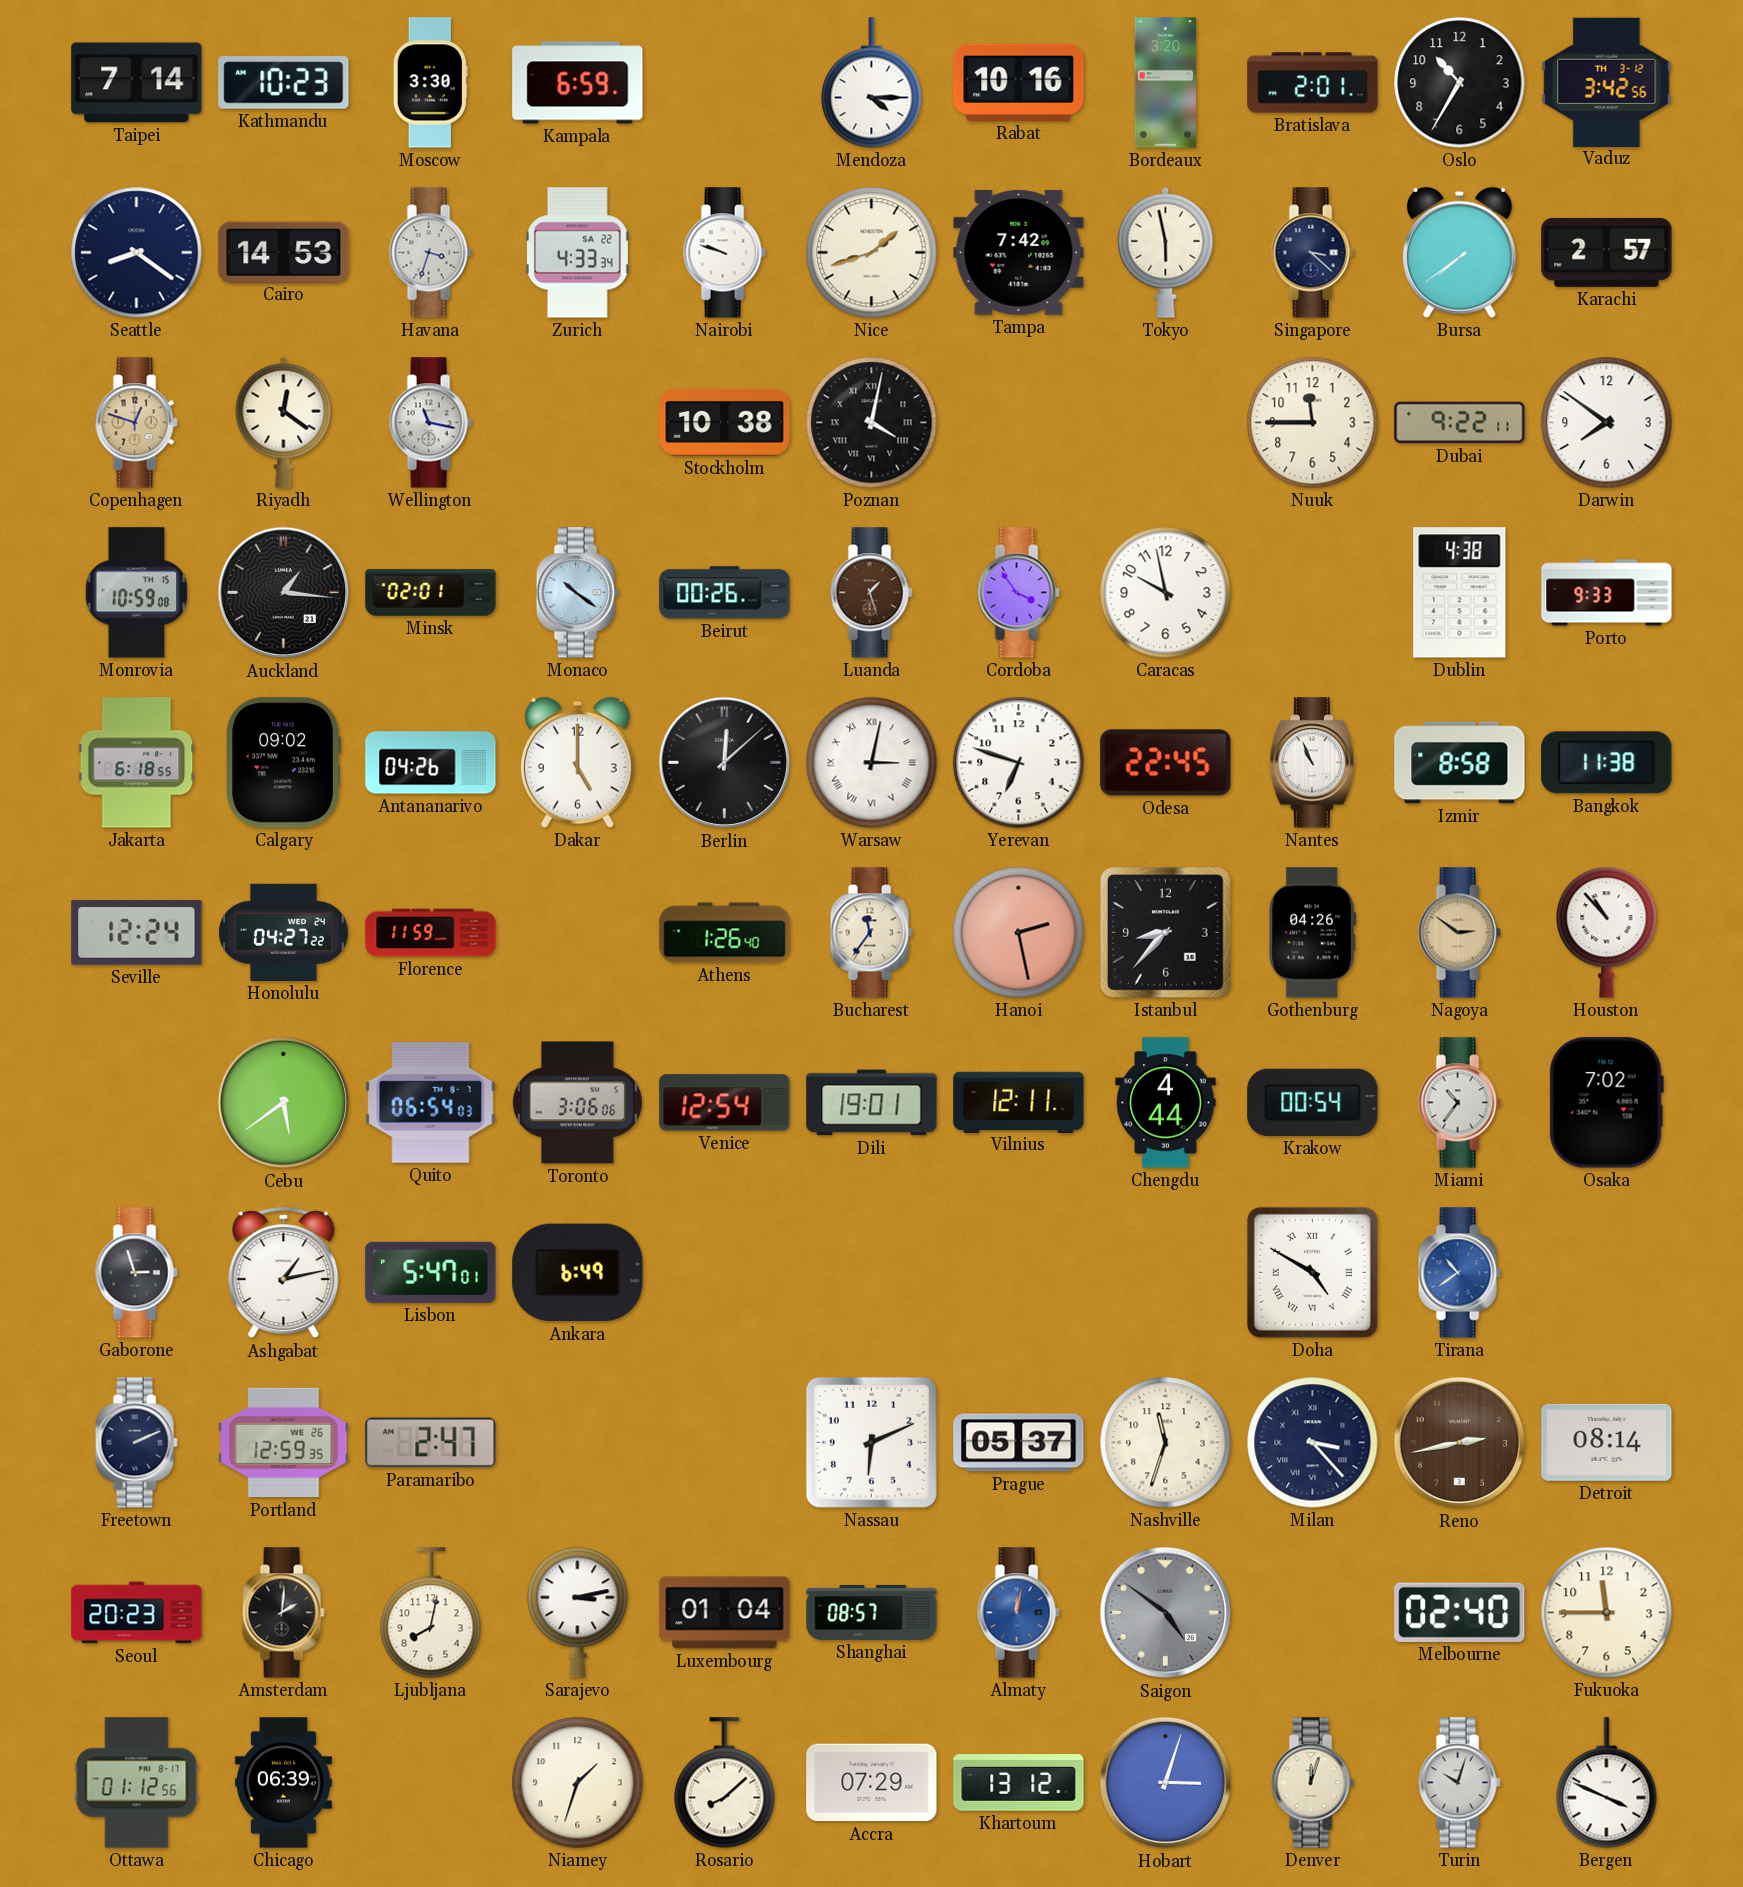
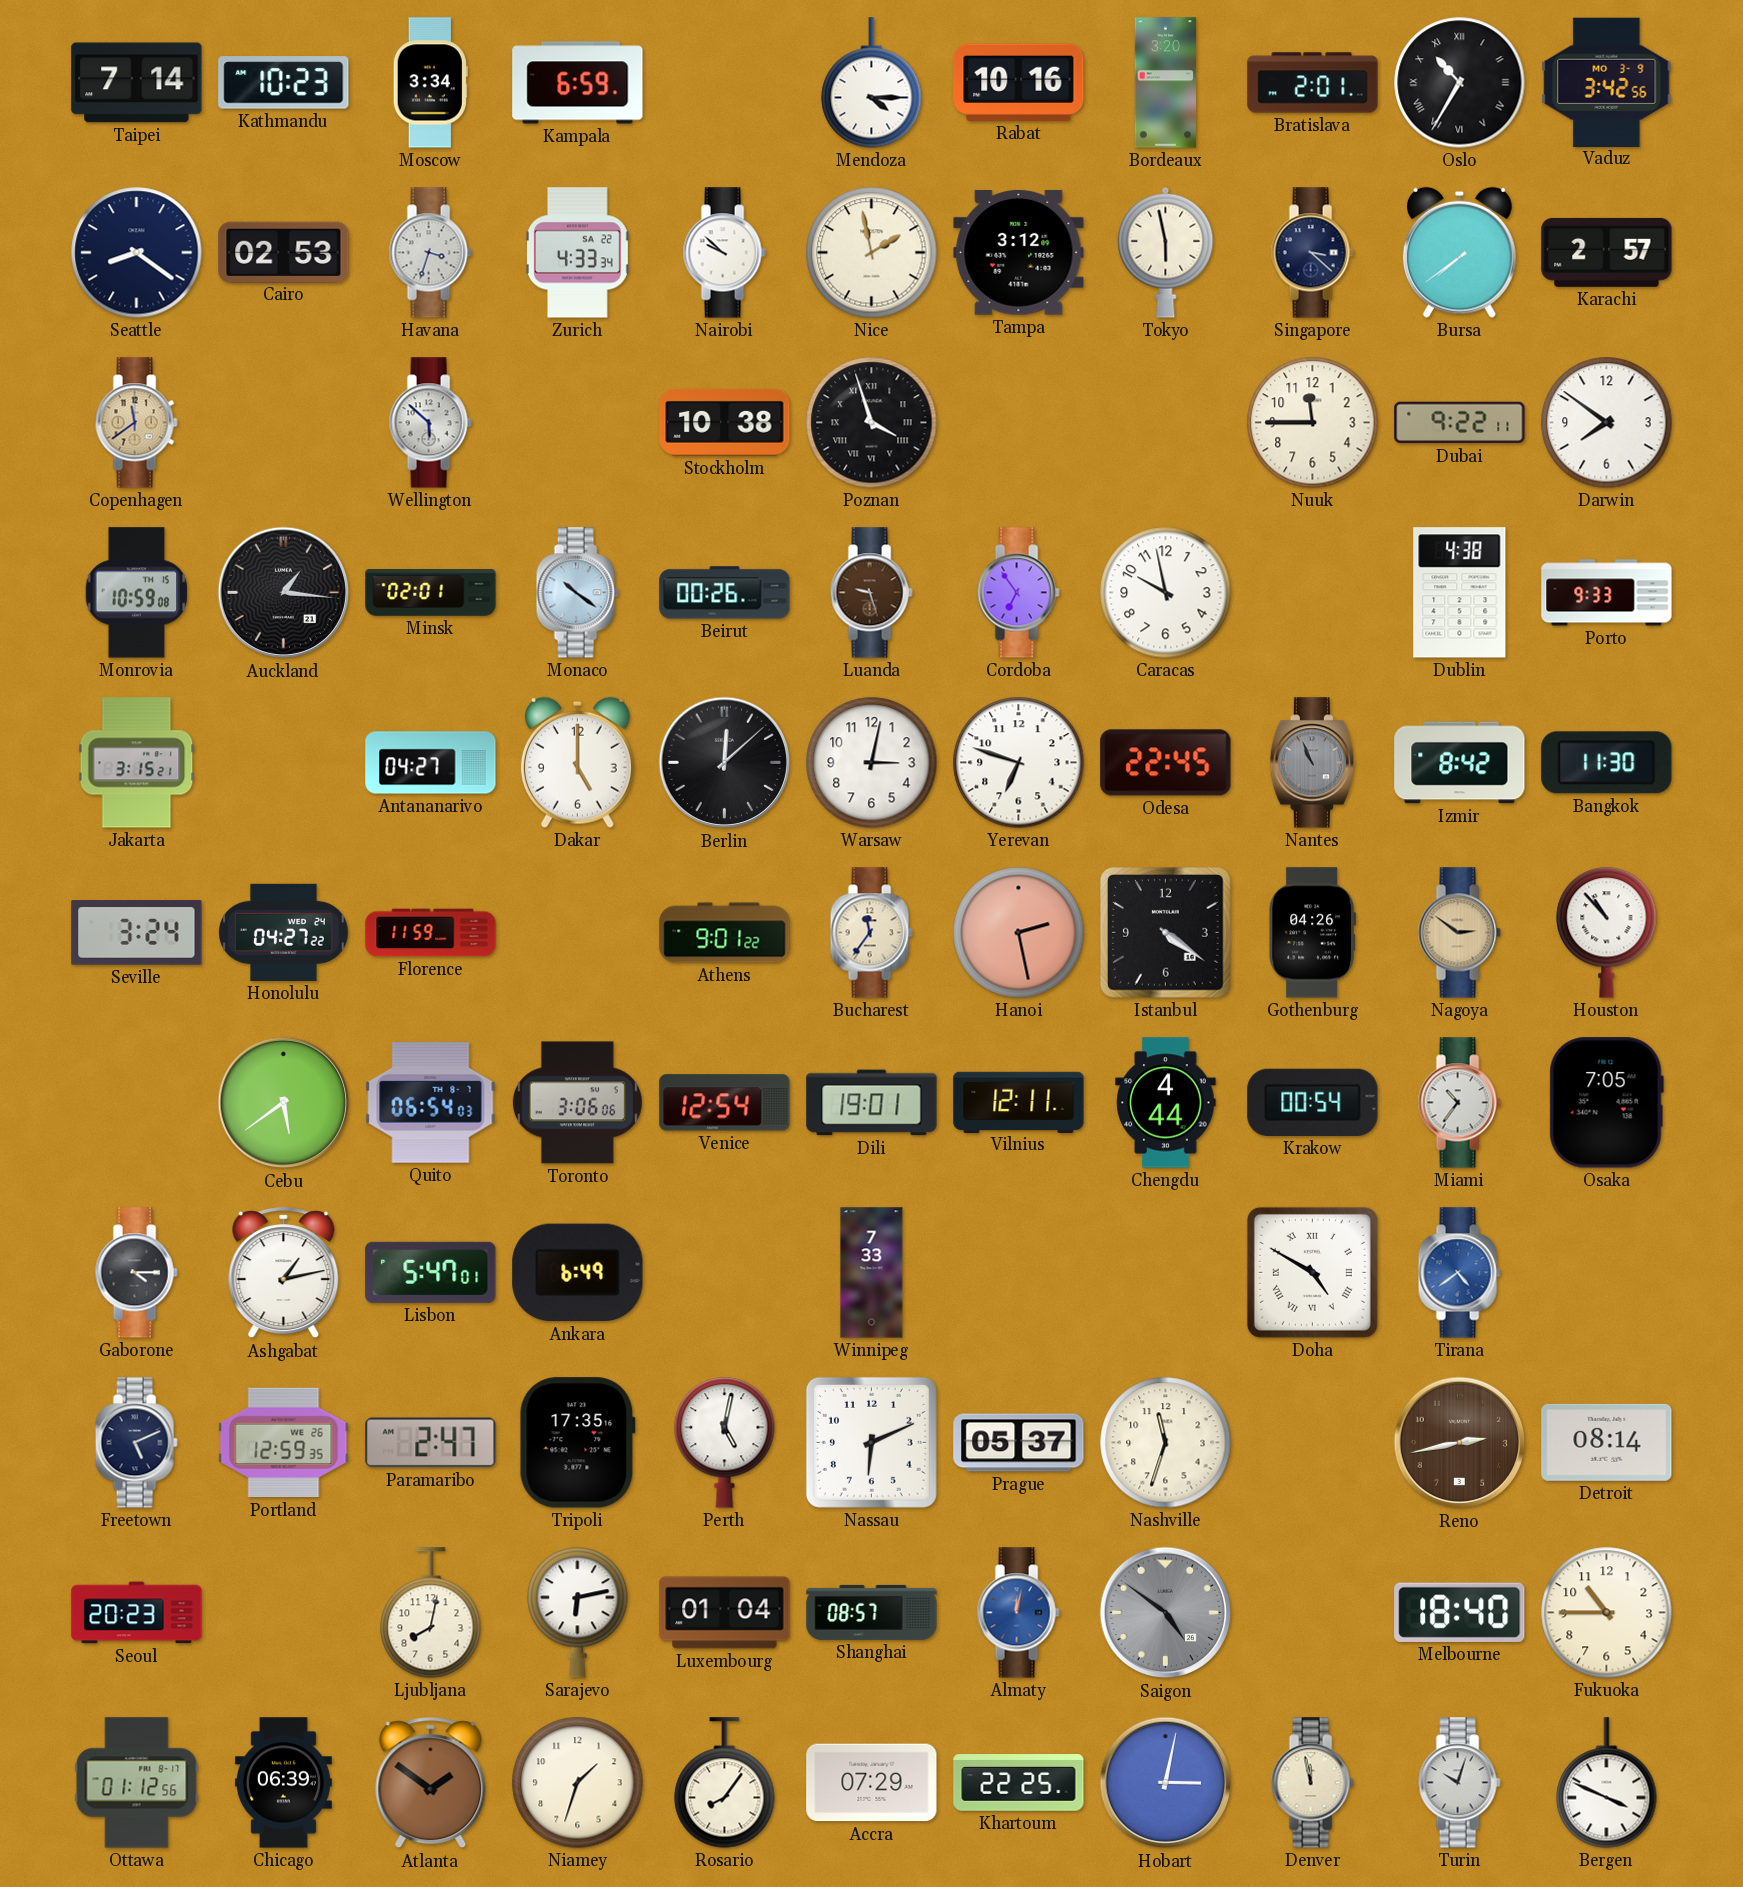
Moscow: 3:30 -> 3:34
Oslo numerals: Arabic -> Roman
Vaduz date: TH 3-12 -> MO 3-9
Cairo: 14:53 -> 02:53
Nairobi: 9:48 -> 9:52
Nice: 1:42 -> 1:58
Tampa: 7:42 -> 3:12
Copenhagen: 12:48 -> 11:39
Riyadh: 12:21 -> none
Wellington: 11:17 -> 5:52
Poznan: 4:02 -> 3:57
Luanda: 1:27 -> 9:27
Cordoba: 3:54 -> 6:54
Jakarta: 6:18 -> 3:15
Calgary: 09:02 -> none
Antananarivo: 04:26 -> 04:27
Warsaw numerals: Roman -> Arabic
Nantes dial: white -> grey
Izmir: 8:58 -> 8:42
Bangkok: 11:38 -> 11:30
Seville: 12:24 -> 3:24
Athens: 1:26 -> 9:01
Istanbul: 8:37 -> 4:21
Osaka: 7:02 -> 7:05
Gaborone: 2:57 -> 4:15
Winnipeg: none -> 7:33
Tirana: 10:39 -> 4:39
Freetown: 2:11 -> 5:11
Tripoli: none -> 17:35
Perth: none -> 5:02
Milan: 3:23 -> none
Amsterdam: 2:01 -> none
Sarajevo: 3:13 -> 6:13
Melbourne: 02:40 -> 18:40
Fukuoka: 11:45 -> 10:45
Atlanta: none -> 1:51
Rosario: 8:08 -> 8:06
Khartoum: 13:12 -> 22:25
Hobart: 3:03 -> 3:02
Denver: 12:03 -> 11:58
